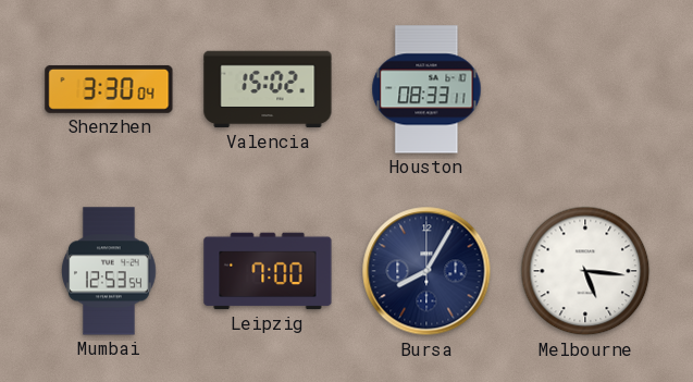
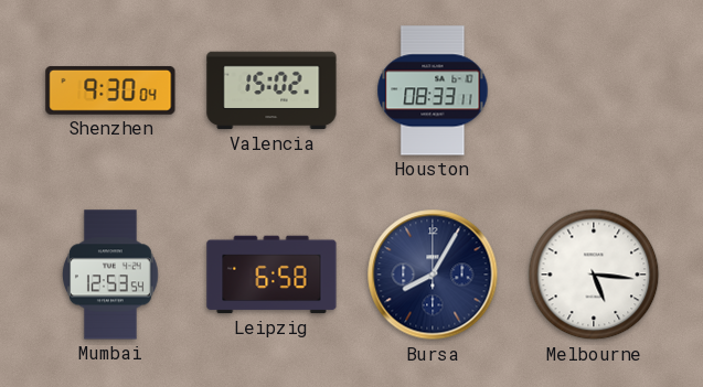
Shenzhen: 3:30 -> 9:30
Leipzig: 7:00 -> 6:58
